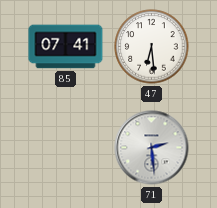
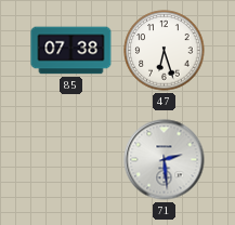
85: 07:41 -> 07:38
47: 6:29 -> 6:27
